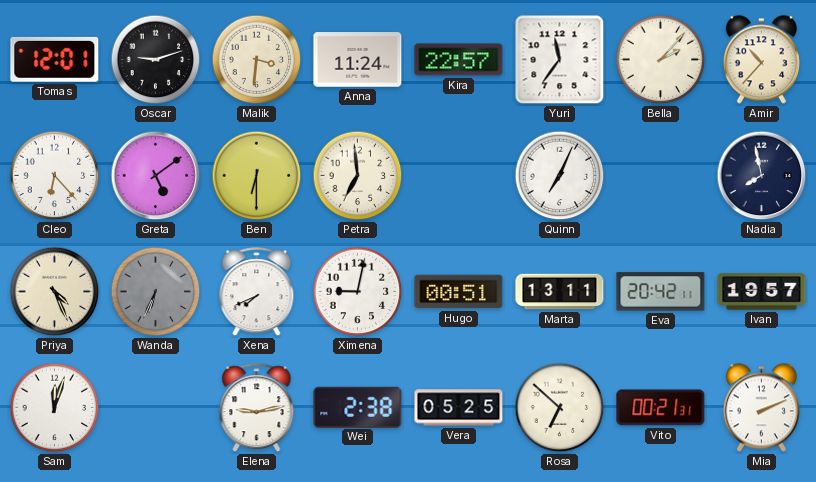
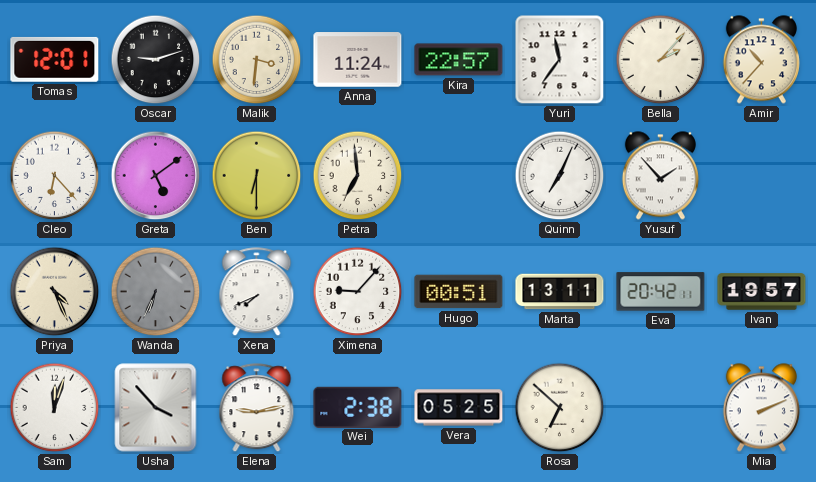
Yusuf: none -> 1:53
Nadia: 7:58 -> none
Ximena: 9:02 -> 9:07
Usha: none -> 3:53
Vito: 00:21 -> none
